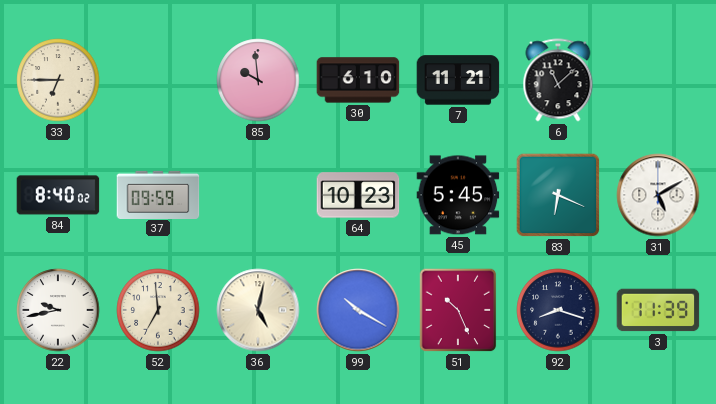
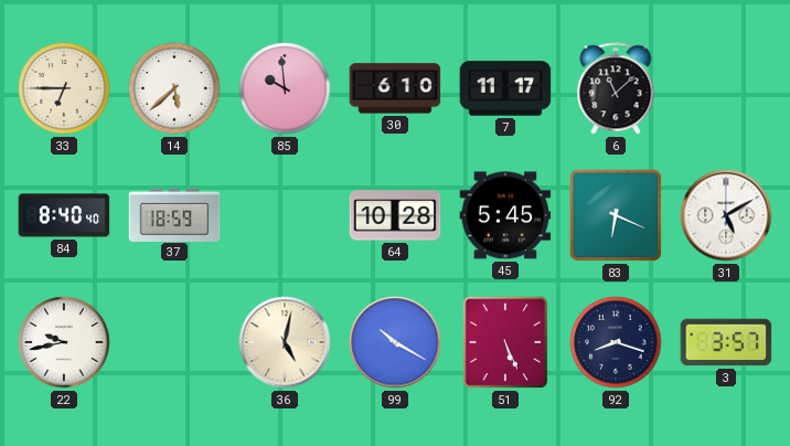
14: none -> 5:38
7: 11:21 -> 11:17
84: 8:40:02 -> 8:40:40
37: 09:59 -> 18:59
64: 10:23 -> 10:28
52: 6:59 -> none
51: 10:26 -> 5:26
3: 11:39 -> 3:57
